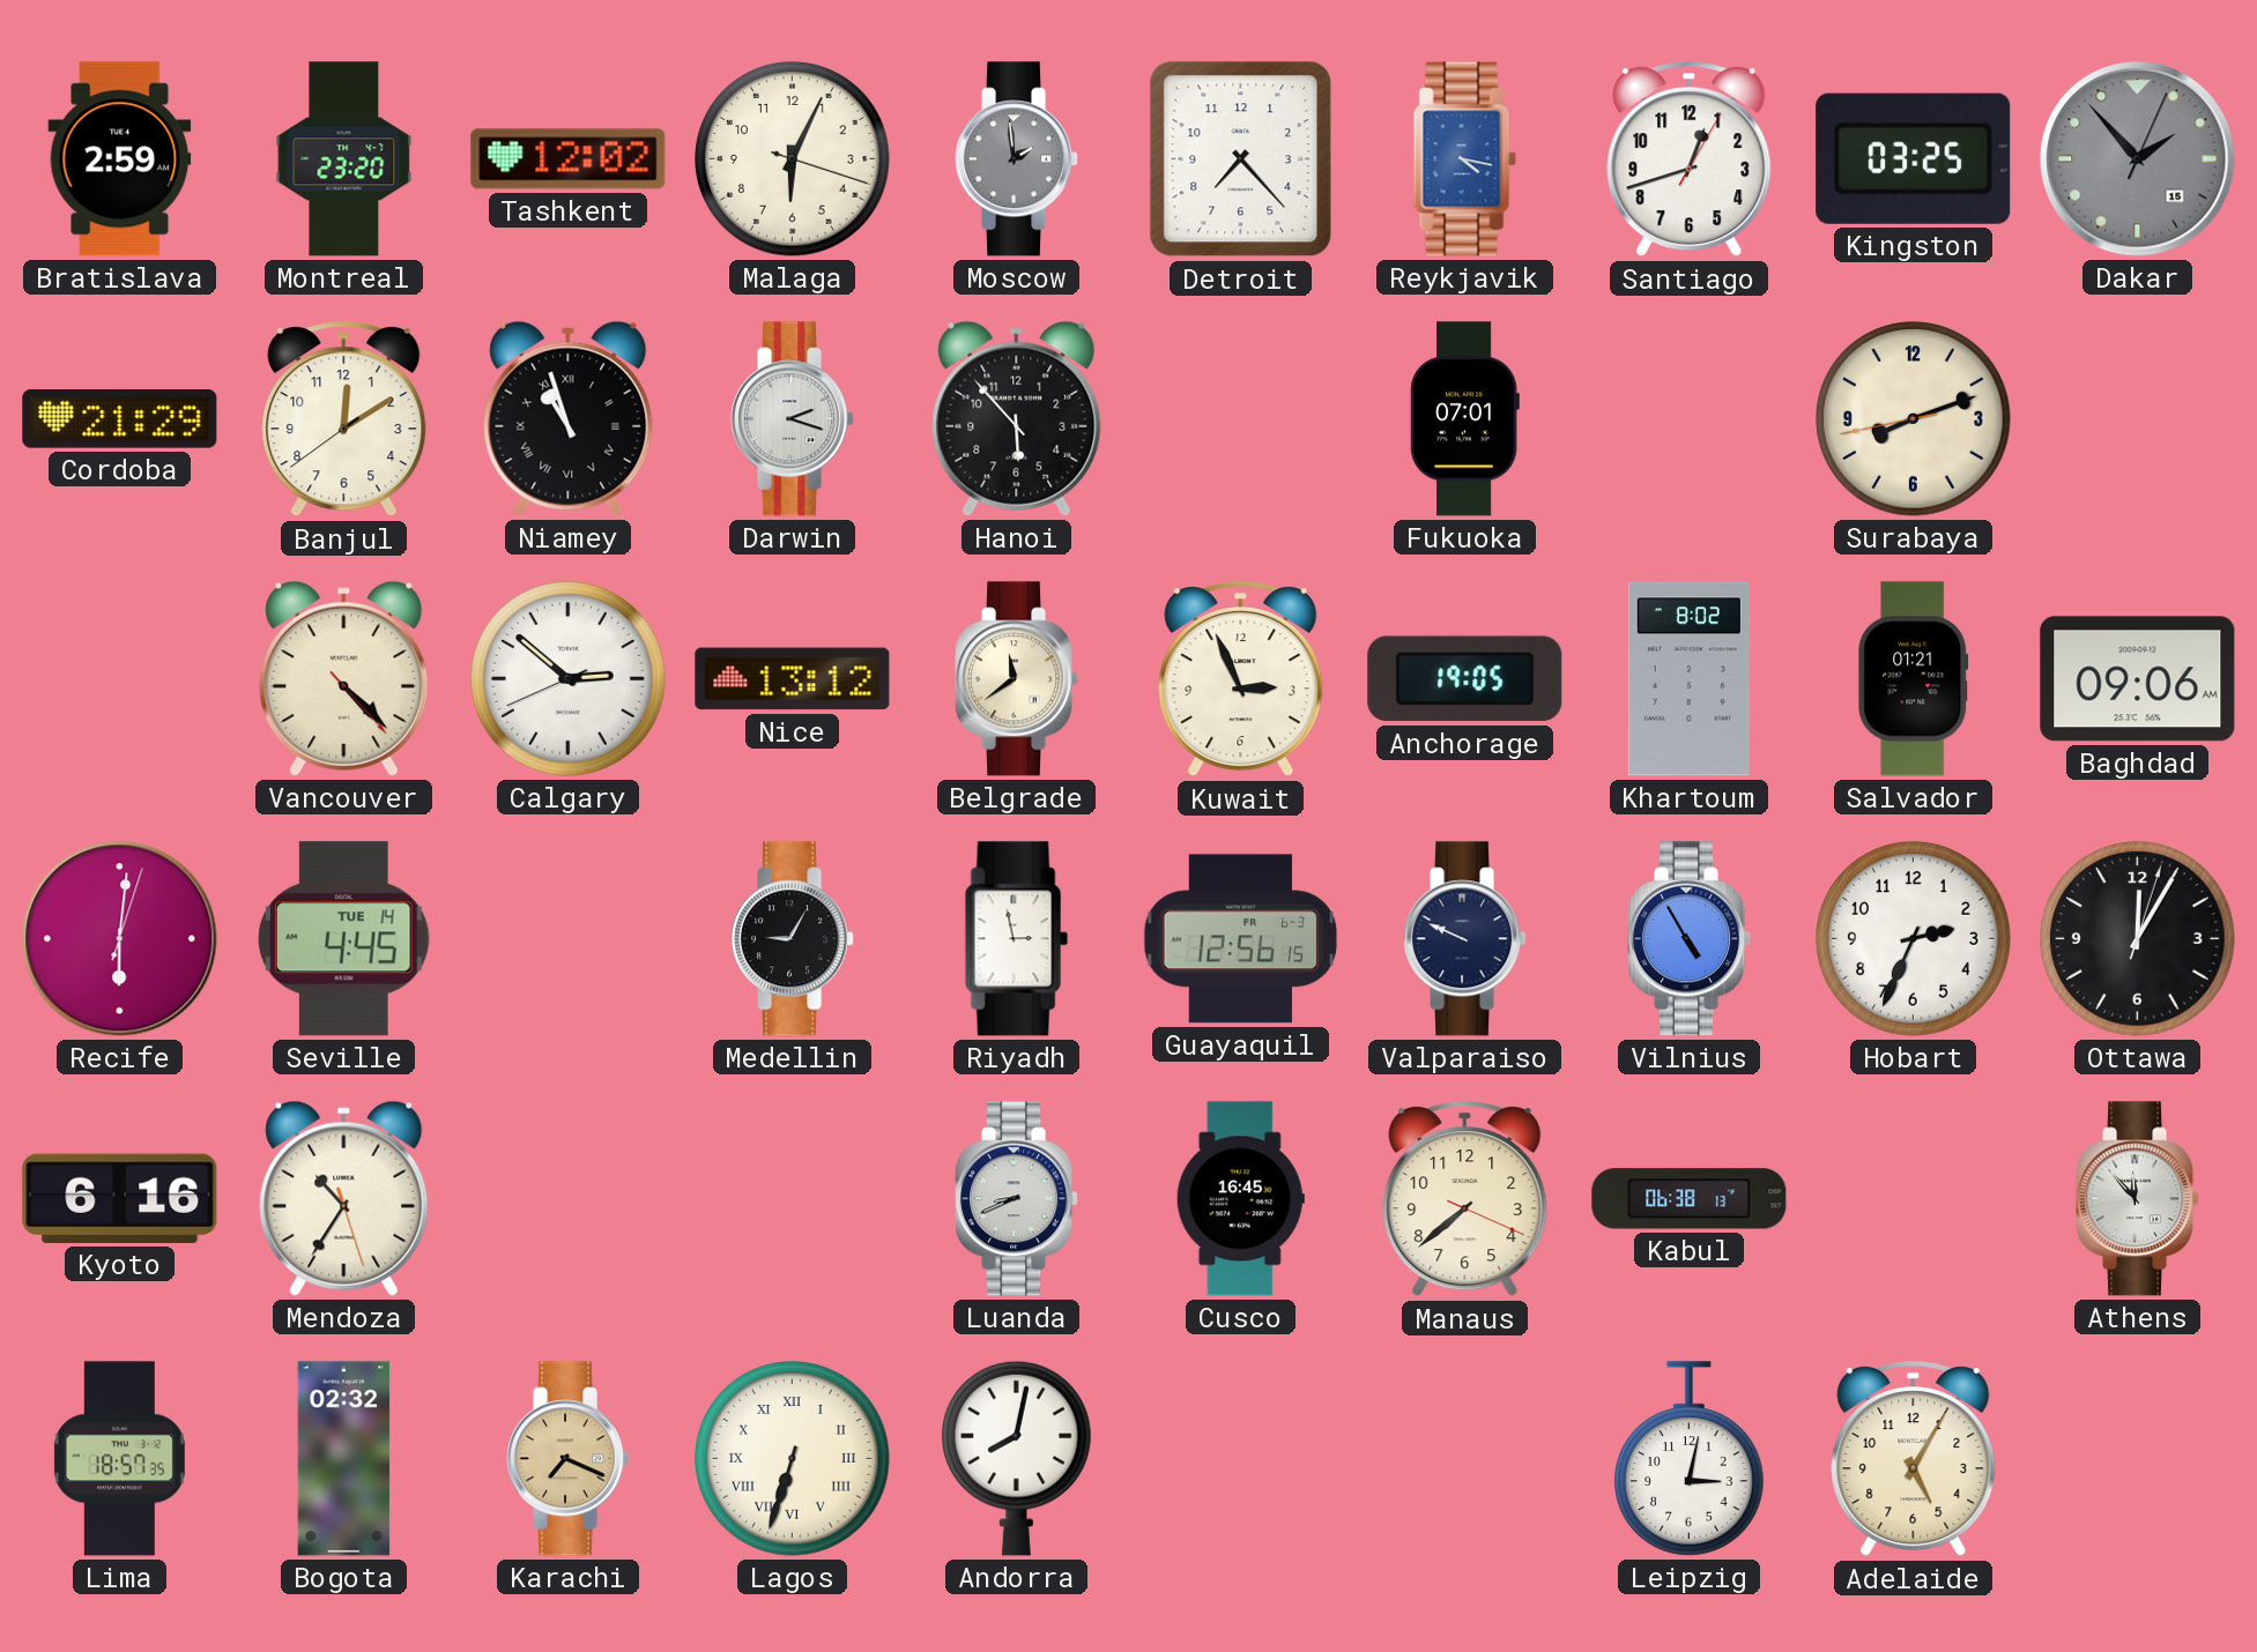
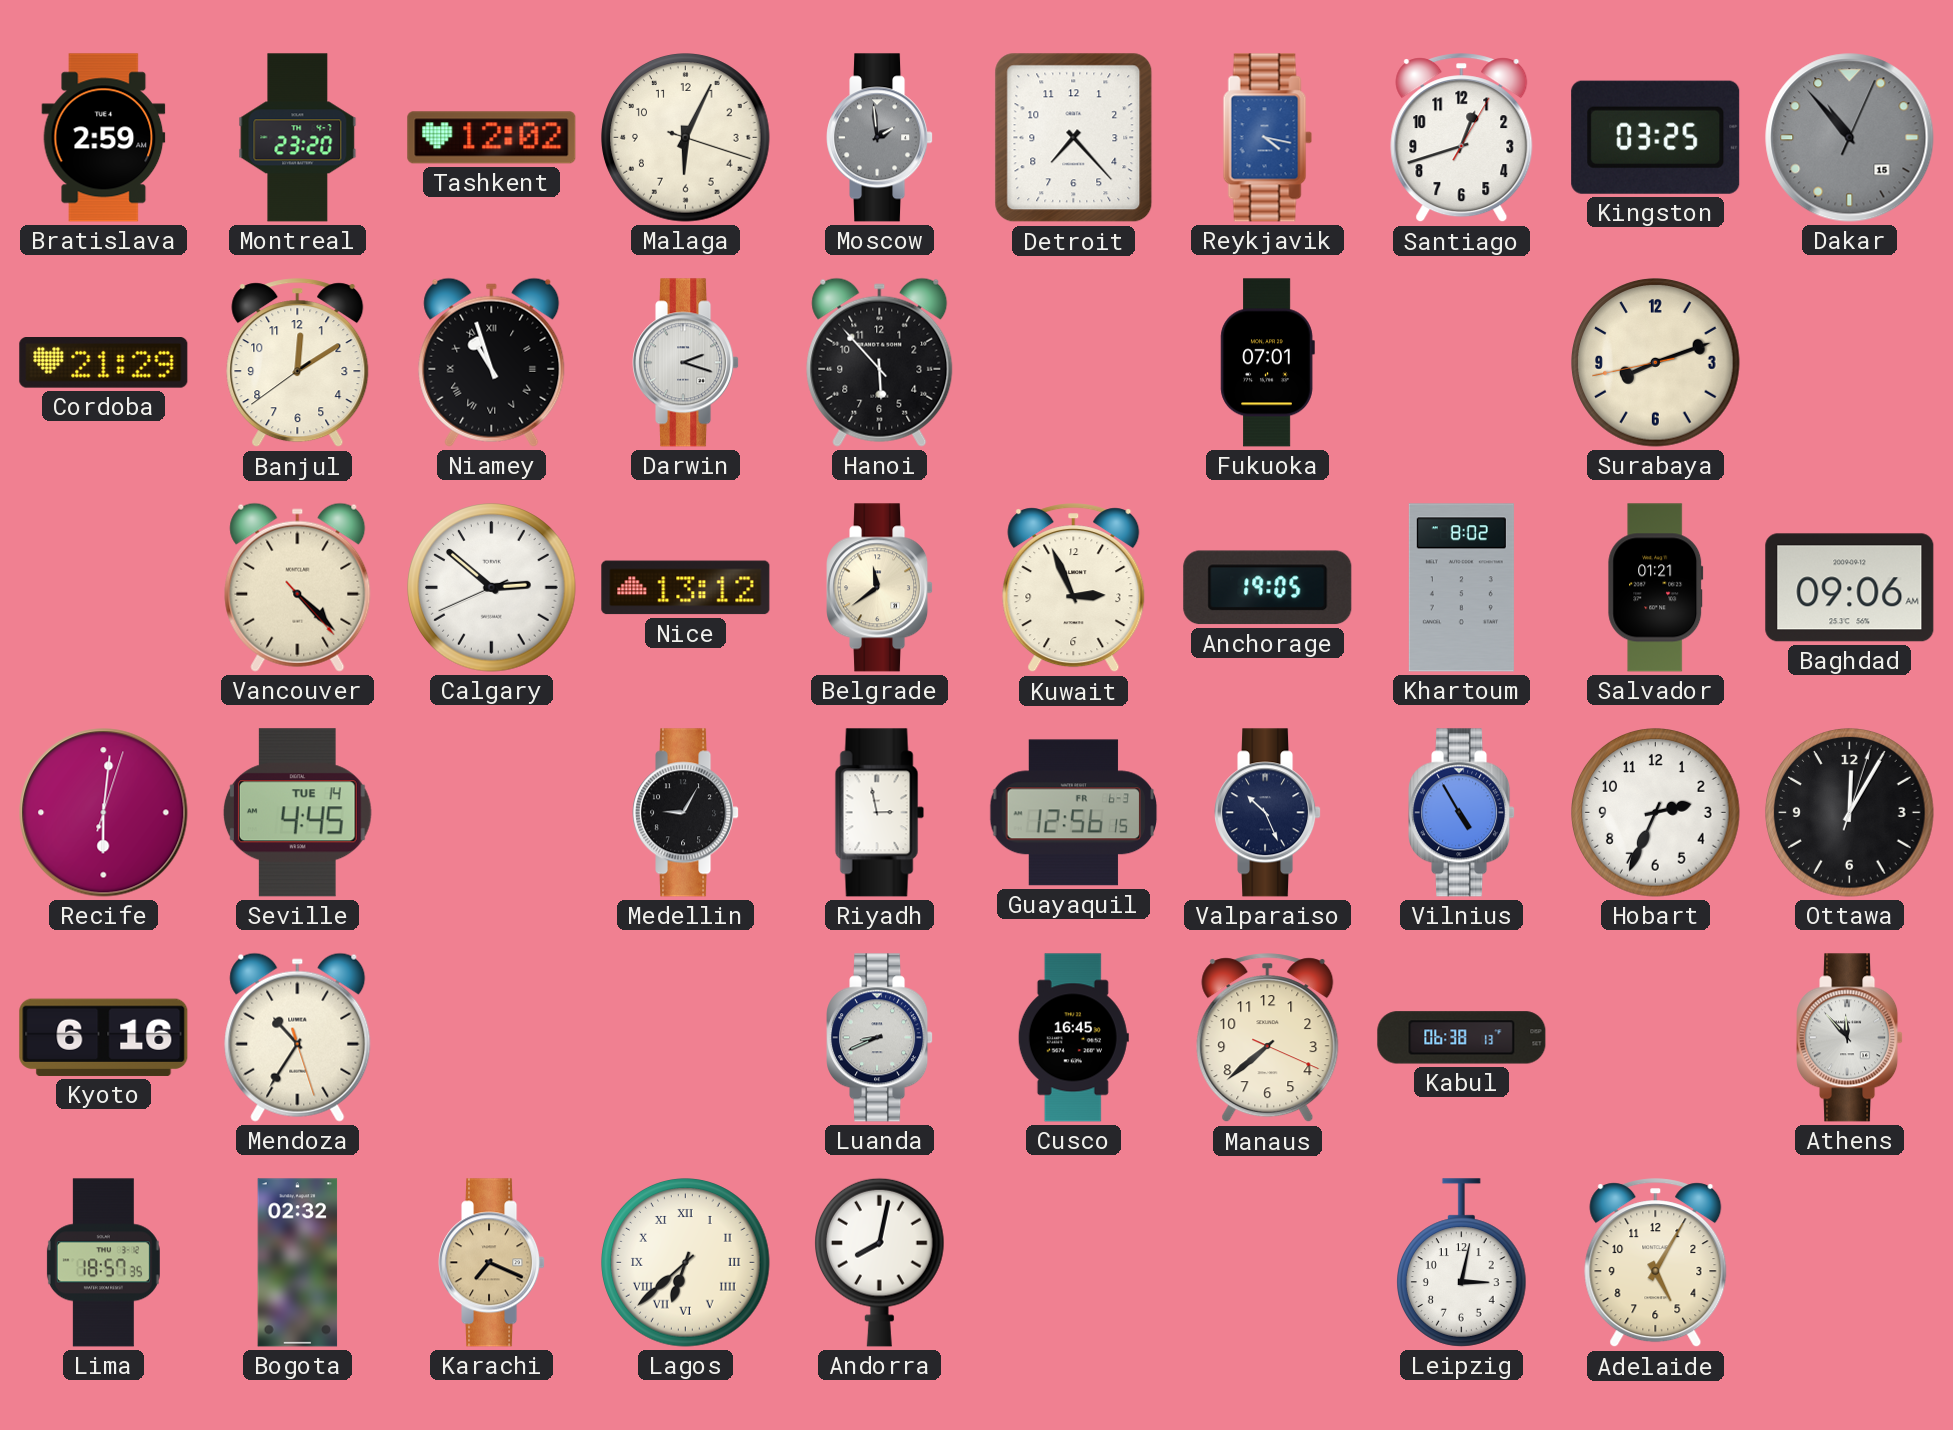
Dakar: 1:53 -> 10:53
Valparaiso: 9:49 -> 10:26
Lagos: 6:33 -> 6:38
